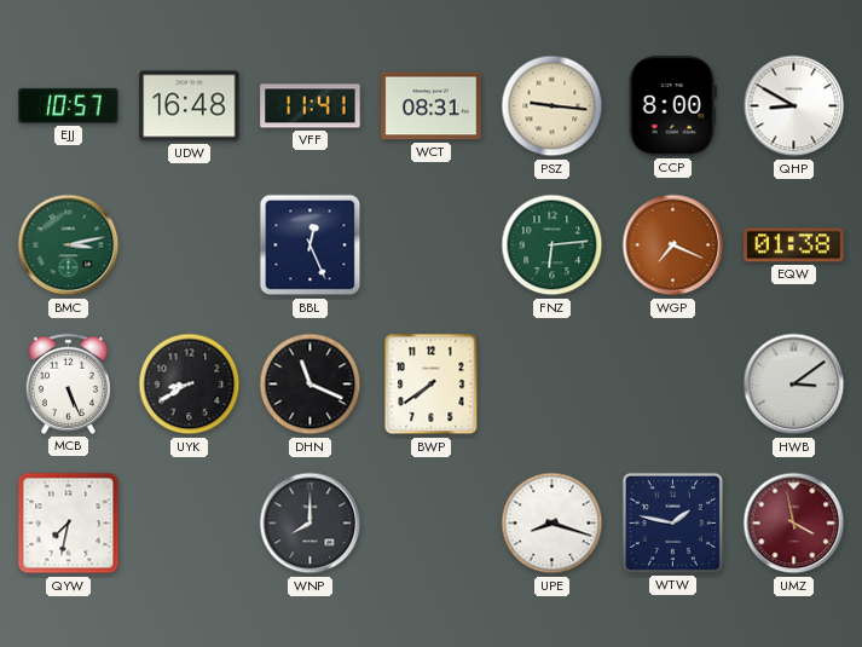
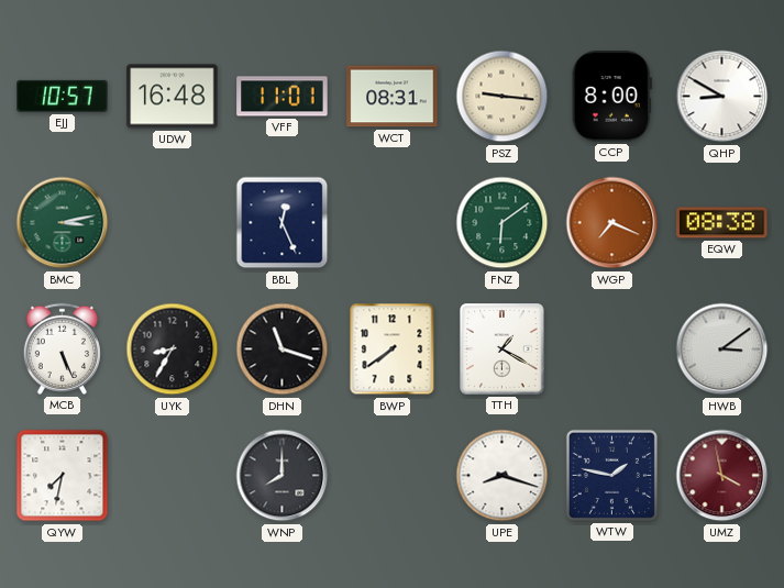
VFF: 11:41 -> 11:01
FNZ: 6:14 -> 6:09
EQW: 01:38 -> 08:38
UYK: 8:40 -> 8:35
DHN: 11:19 -> 11:18
TTH: none -> 1:20
